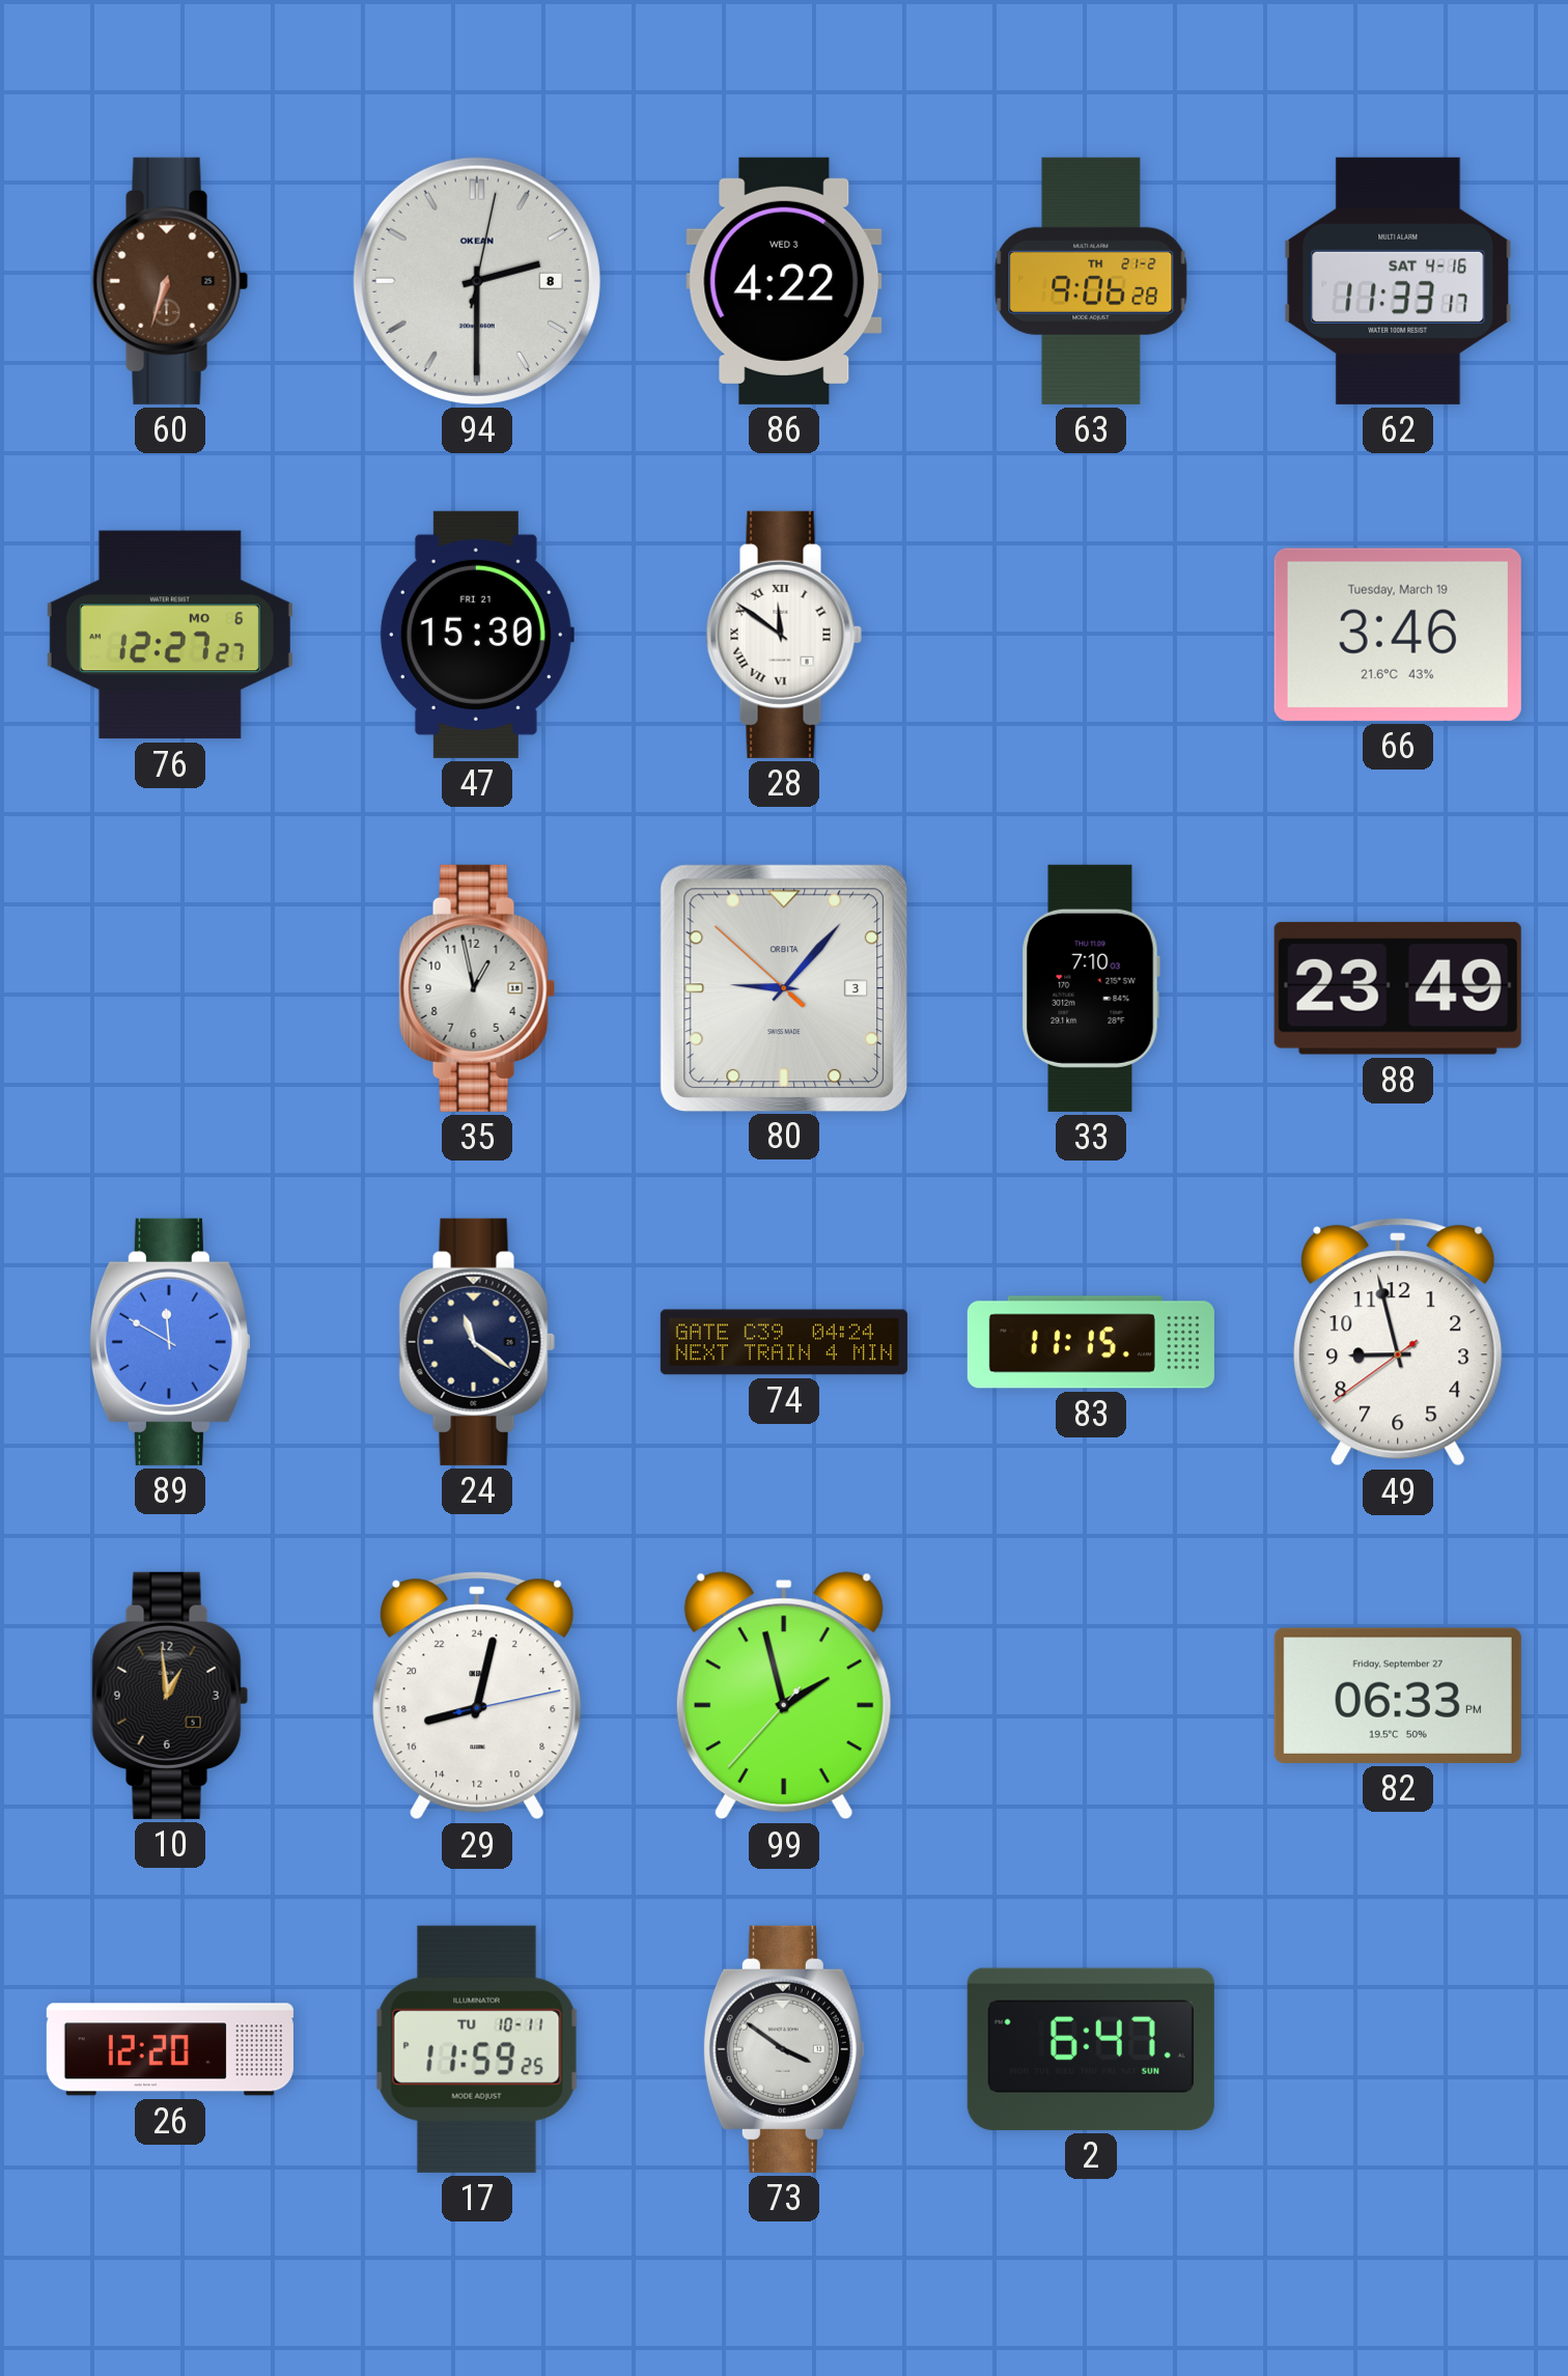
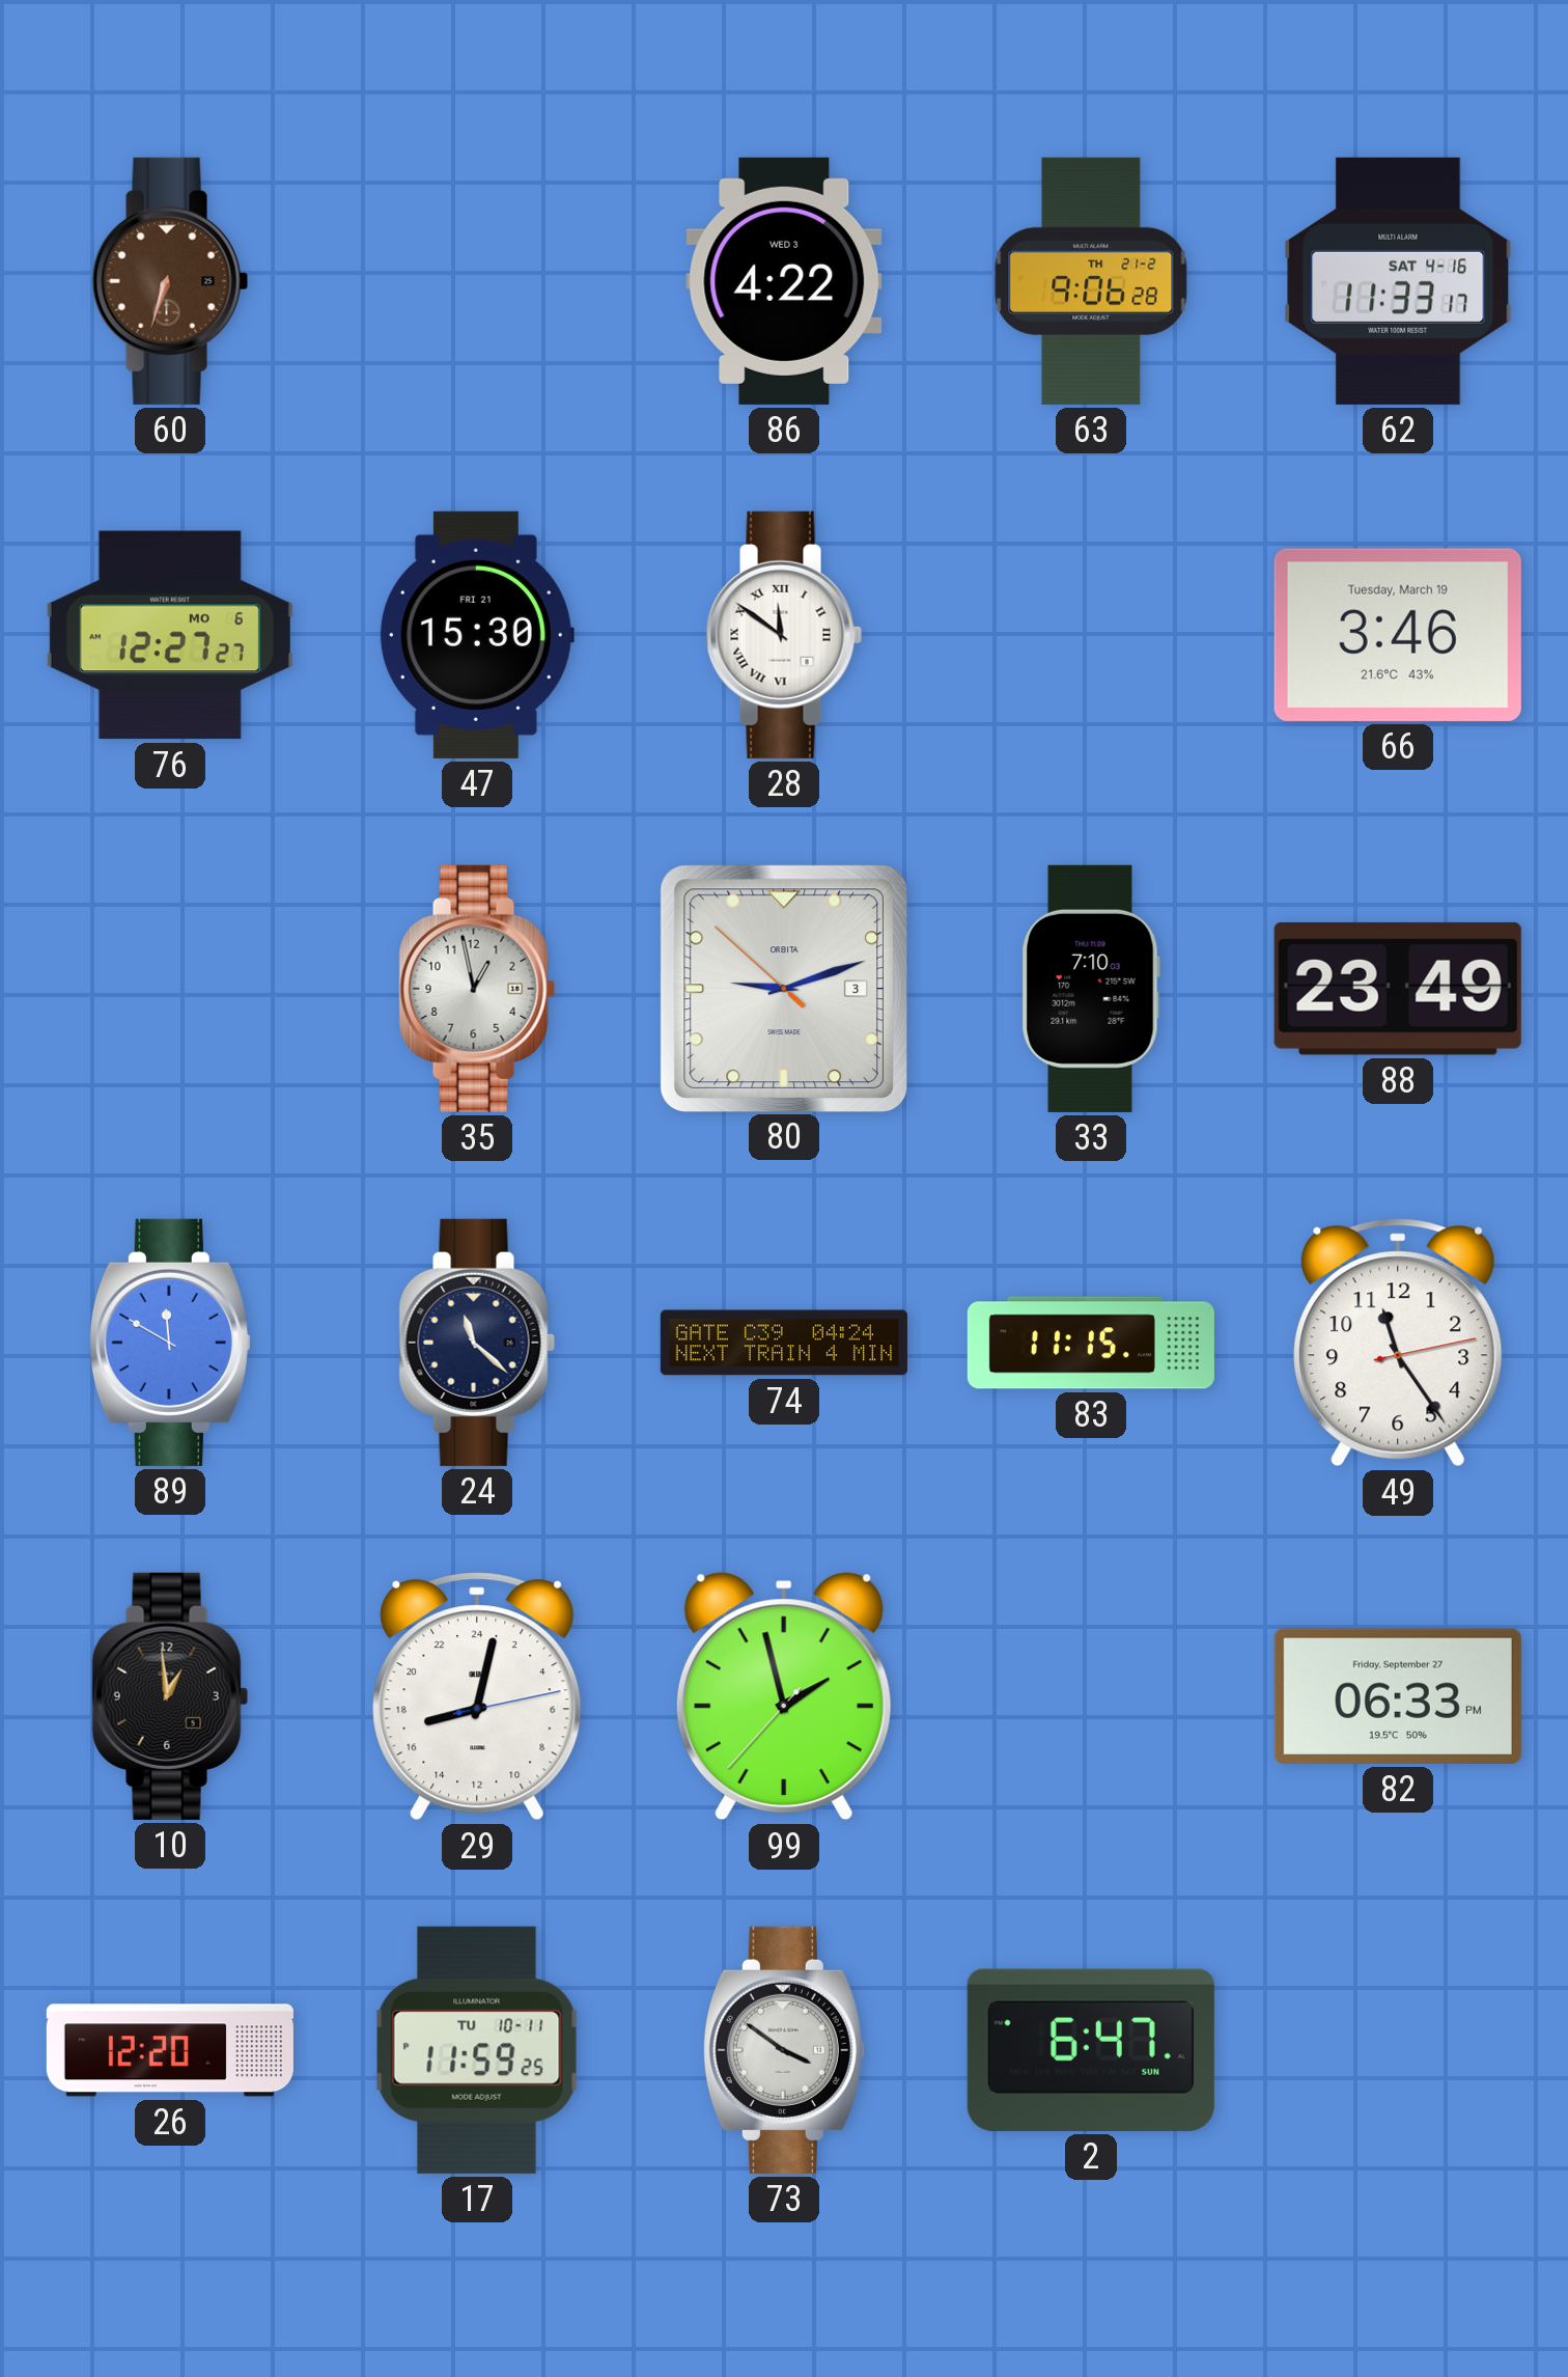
94: 2:30 -> none
80: 9:06 -> 9:11
24: 11:21 -> 11:22
49: 8:57 -> 11:24
